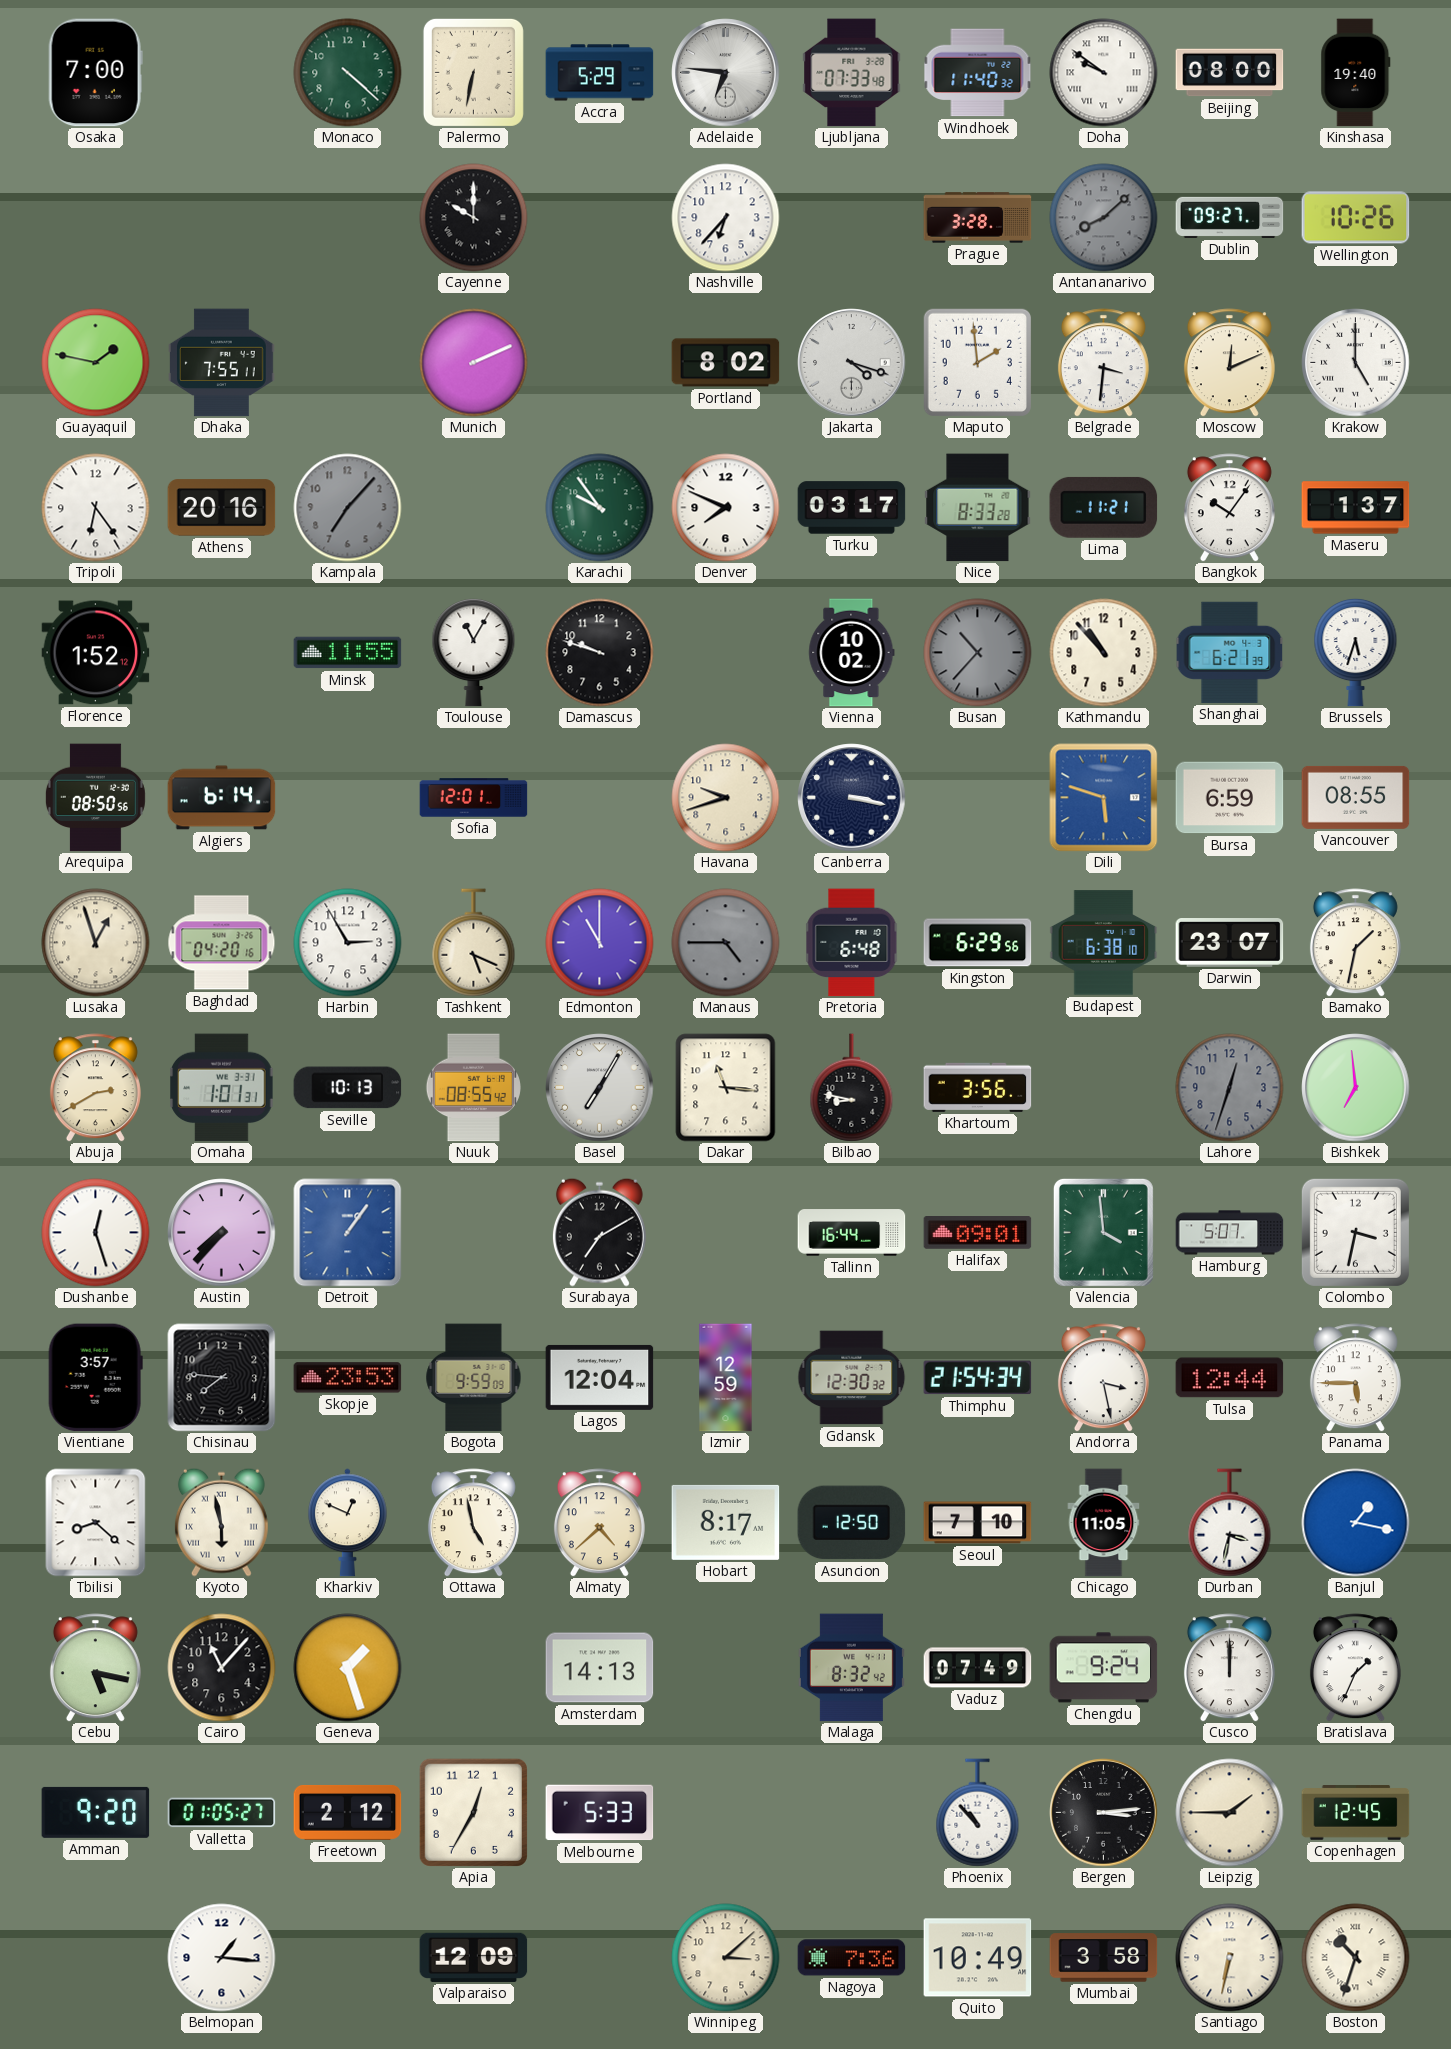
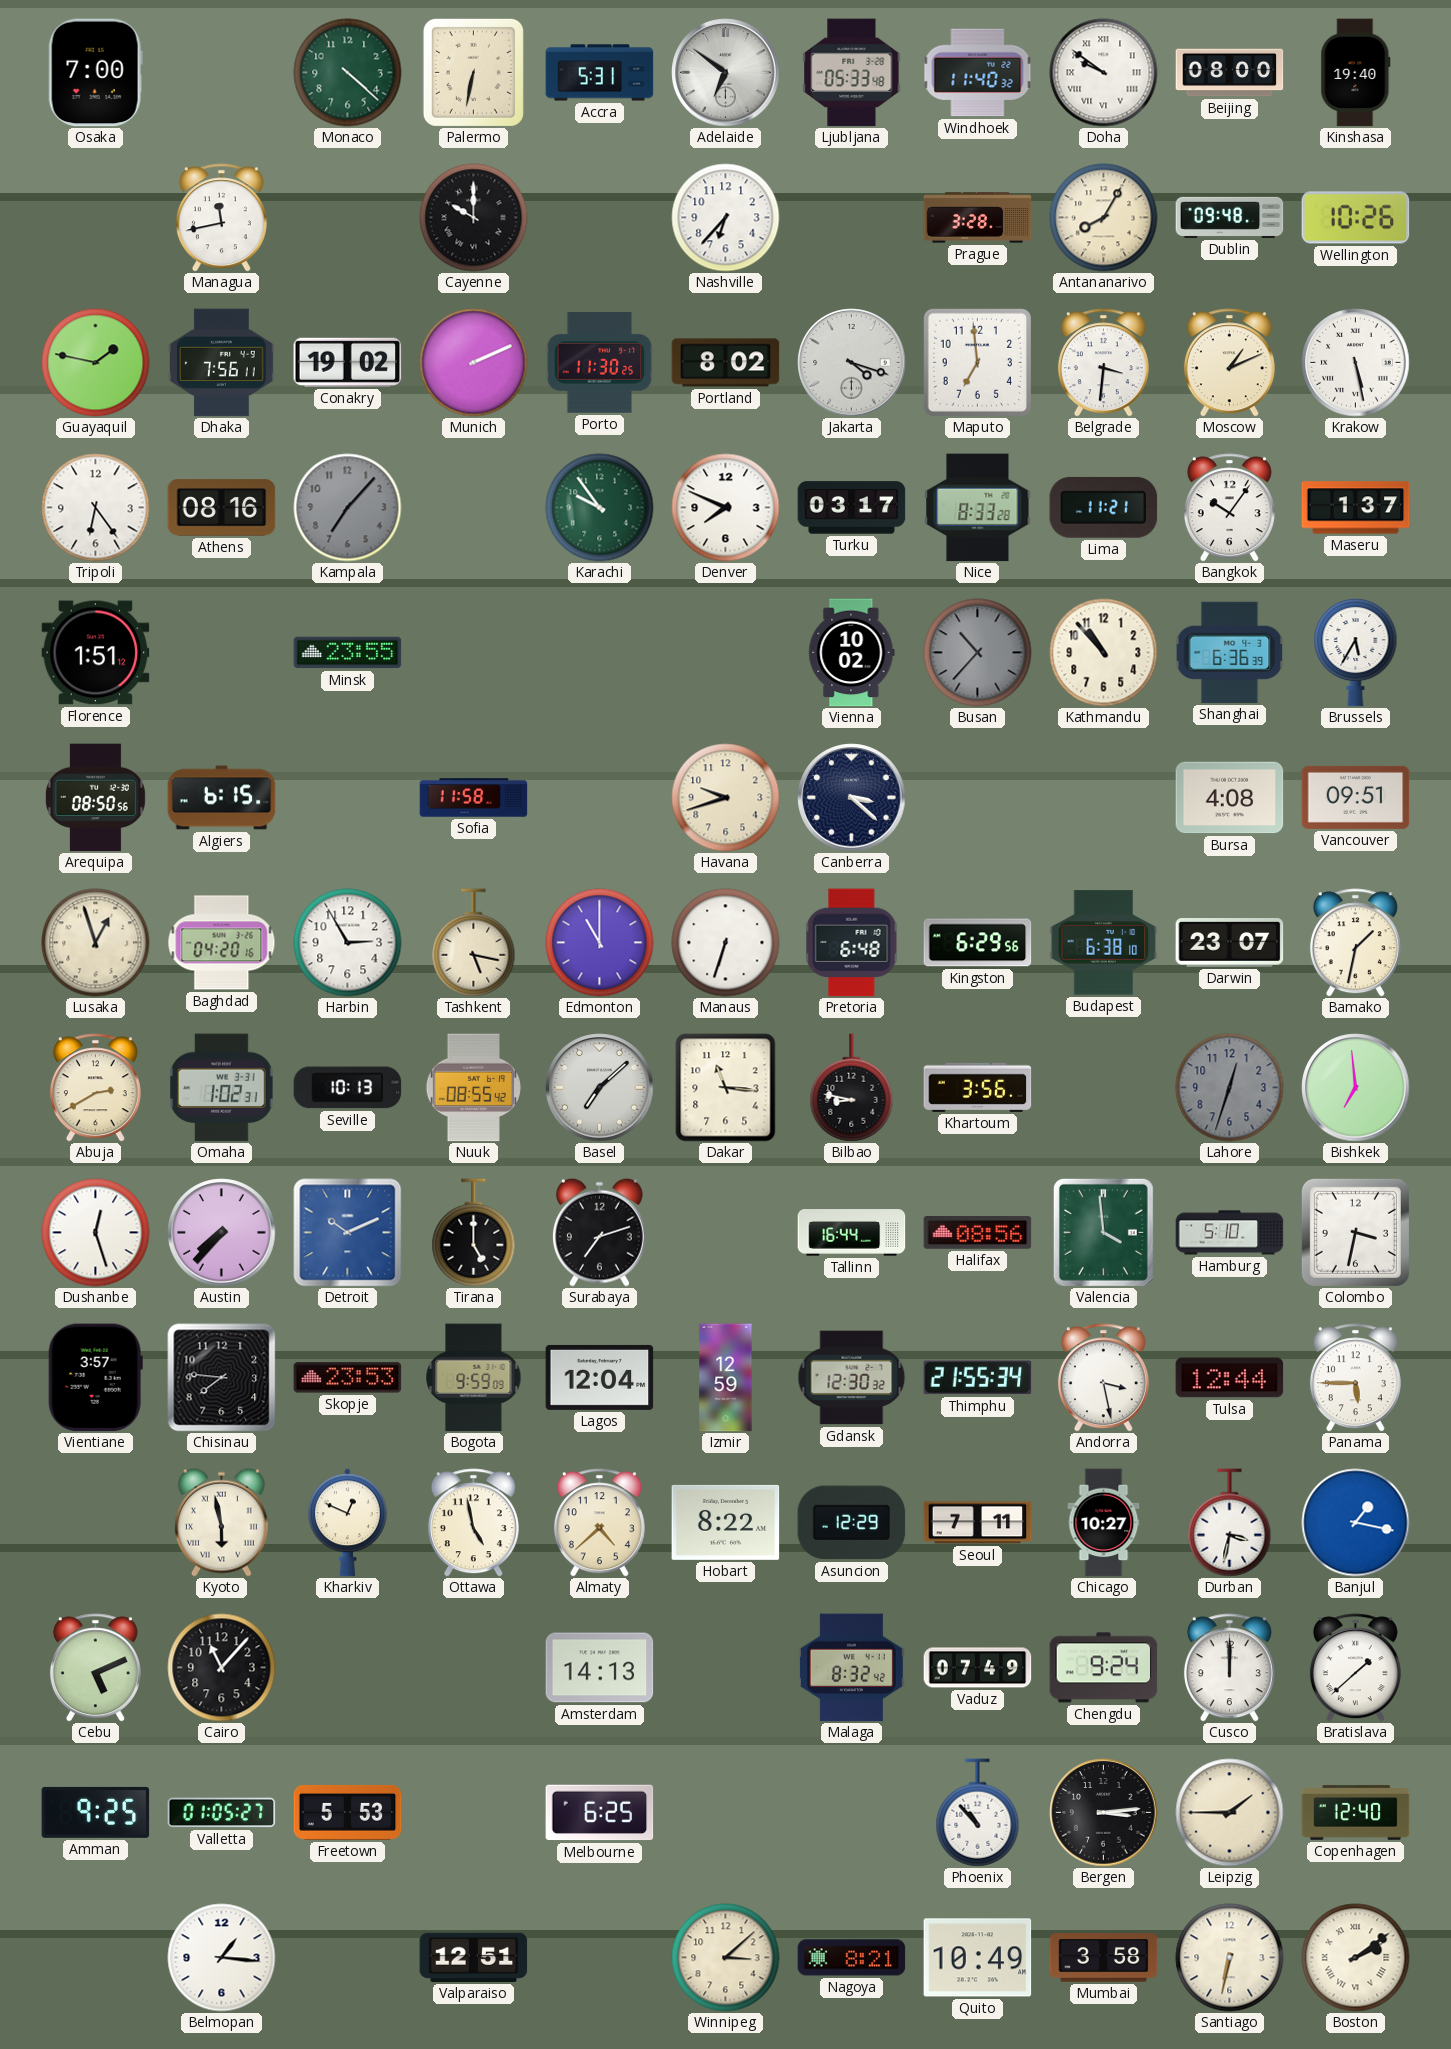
Accra: 5:29 -> 5:31
Adelaide: 6:46 -> 6:51
Ljubljana: 07:33 -> 05:33
Managua: none -> 11:43
Antananarivo: 8:08 -> 8:05
Antananarivo dial: grey -> cream
Dublin: 09:27 -> 09:48
Dhaka: 7:55 -> 7:56
Conakry: none -> 19:02
Porto: none -> 11:30
Maputo: 1:59 -> 6:59
Moscow: 12:11 -> 1:11
Krakow: 5:00 -> 5:28
Athens: 20:16 -> 08:16
Florence: 1:52 -> 1:51
Minsk: 11:55 -> 23:55
Toulouse: 11:05 -> none
Damascus: 9:48 -> none
Shanghai: 6:21 -> 6:36
Brussels: 5:33 -> 5:35
Algiers: 6:14 -> 6:15
Sofia: 12:01 -> 11:58
Canberra: 3:17 -> 3:22
Dili: 5:48 -> none
Bursa: 6:59 -> 4:08
Vancouver: 08:55 -> 09:51
Tashkent: 5:19 -> 5:17
Manaus: 4:45 -> 6:33
Manaus dial: grey -> white
Omaha: 1:01 -> 1:02
Basel: 7:05 -> 7:08
Detroit: 1:06 -> 10:11
Tirana: none -> 5:00
Surabaya: 7:10 -> 7:12
Halifax: 09:01 -> 08:56
Hamburg: 5:07 -> 5:10
Thimphu: 21:54 -> 21:55
Tbilisi: 8:22 -> none
Hobart: 8:17 -> 8:22
Asuncion: 12:50 -> 12:29
Seoul: 7:10 -> 7:11
Chicago: 11:05 -> 10:27
Cebu: 5:17 -> 5:11
Geneva: 1:27 -> none
Bratislava: 1:34 -> 1:38
Amman: 9:20 -> 9:25
Freetown: 2:12 -> 5:53
Apia: 12:35 -> none
Melbourne: 5:33 -> 6:25
Copenhagen: 12:45 -> 12:40
Valparaiso: 12:09 -> 12:51
Nagoya: 7:36 -> 8:21
Boston: 10:33 -> 2:09
